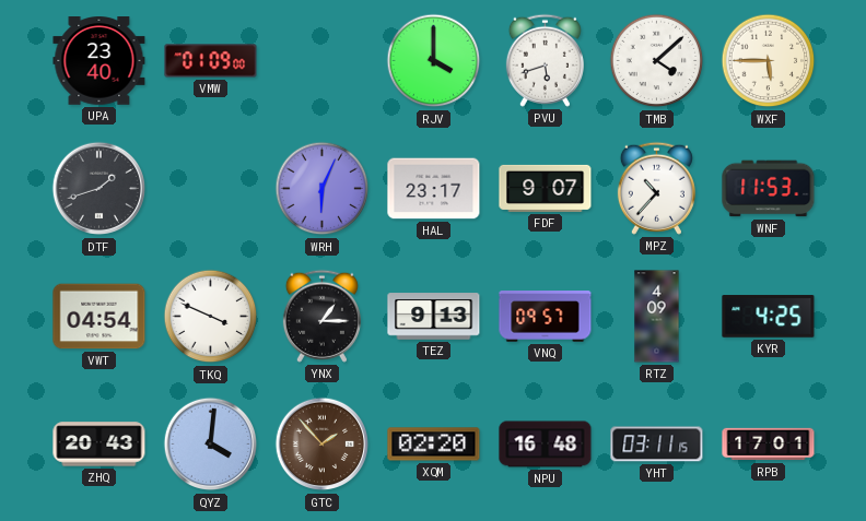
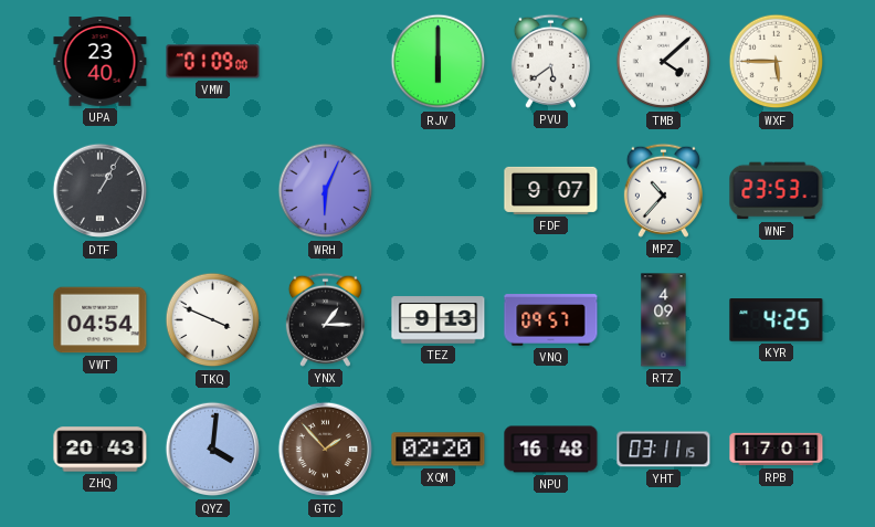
RJV: 4:00 -> 6:00
PVU: 5:42 -> 5:39
DTF: 1:42 -> 1:05
HAL: 23:17 -> none
WNF: 11:53 -> 23:53
